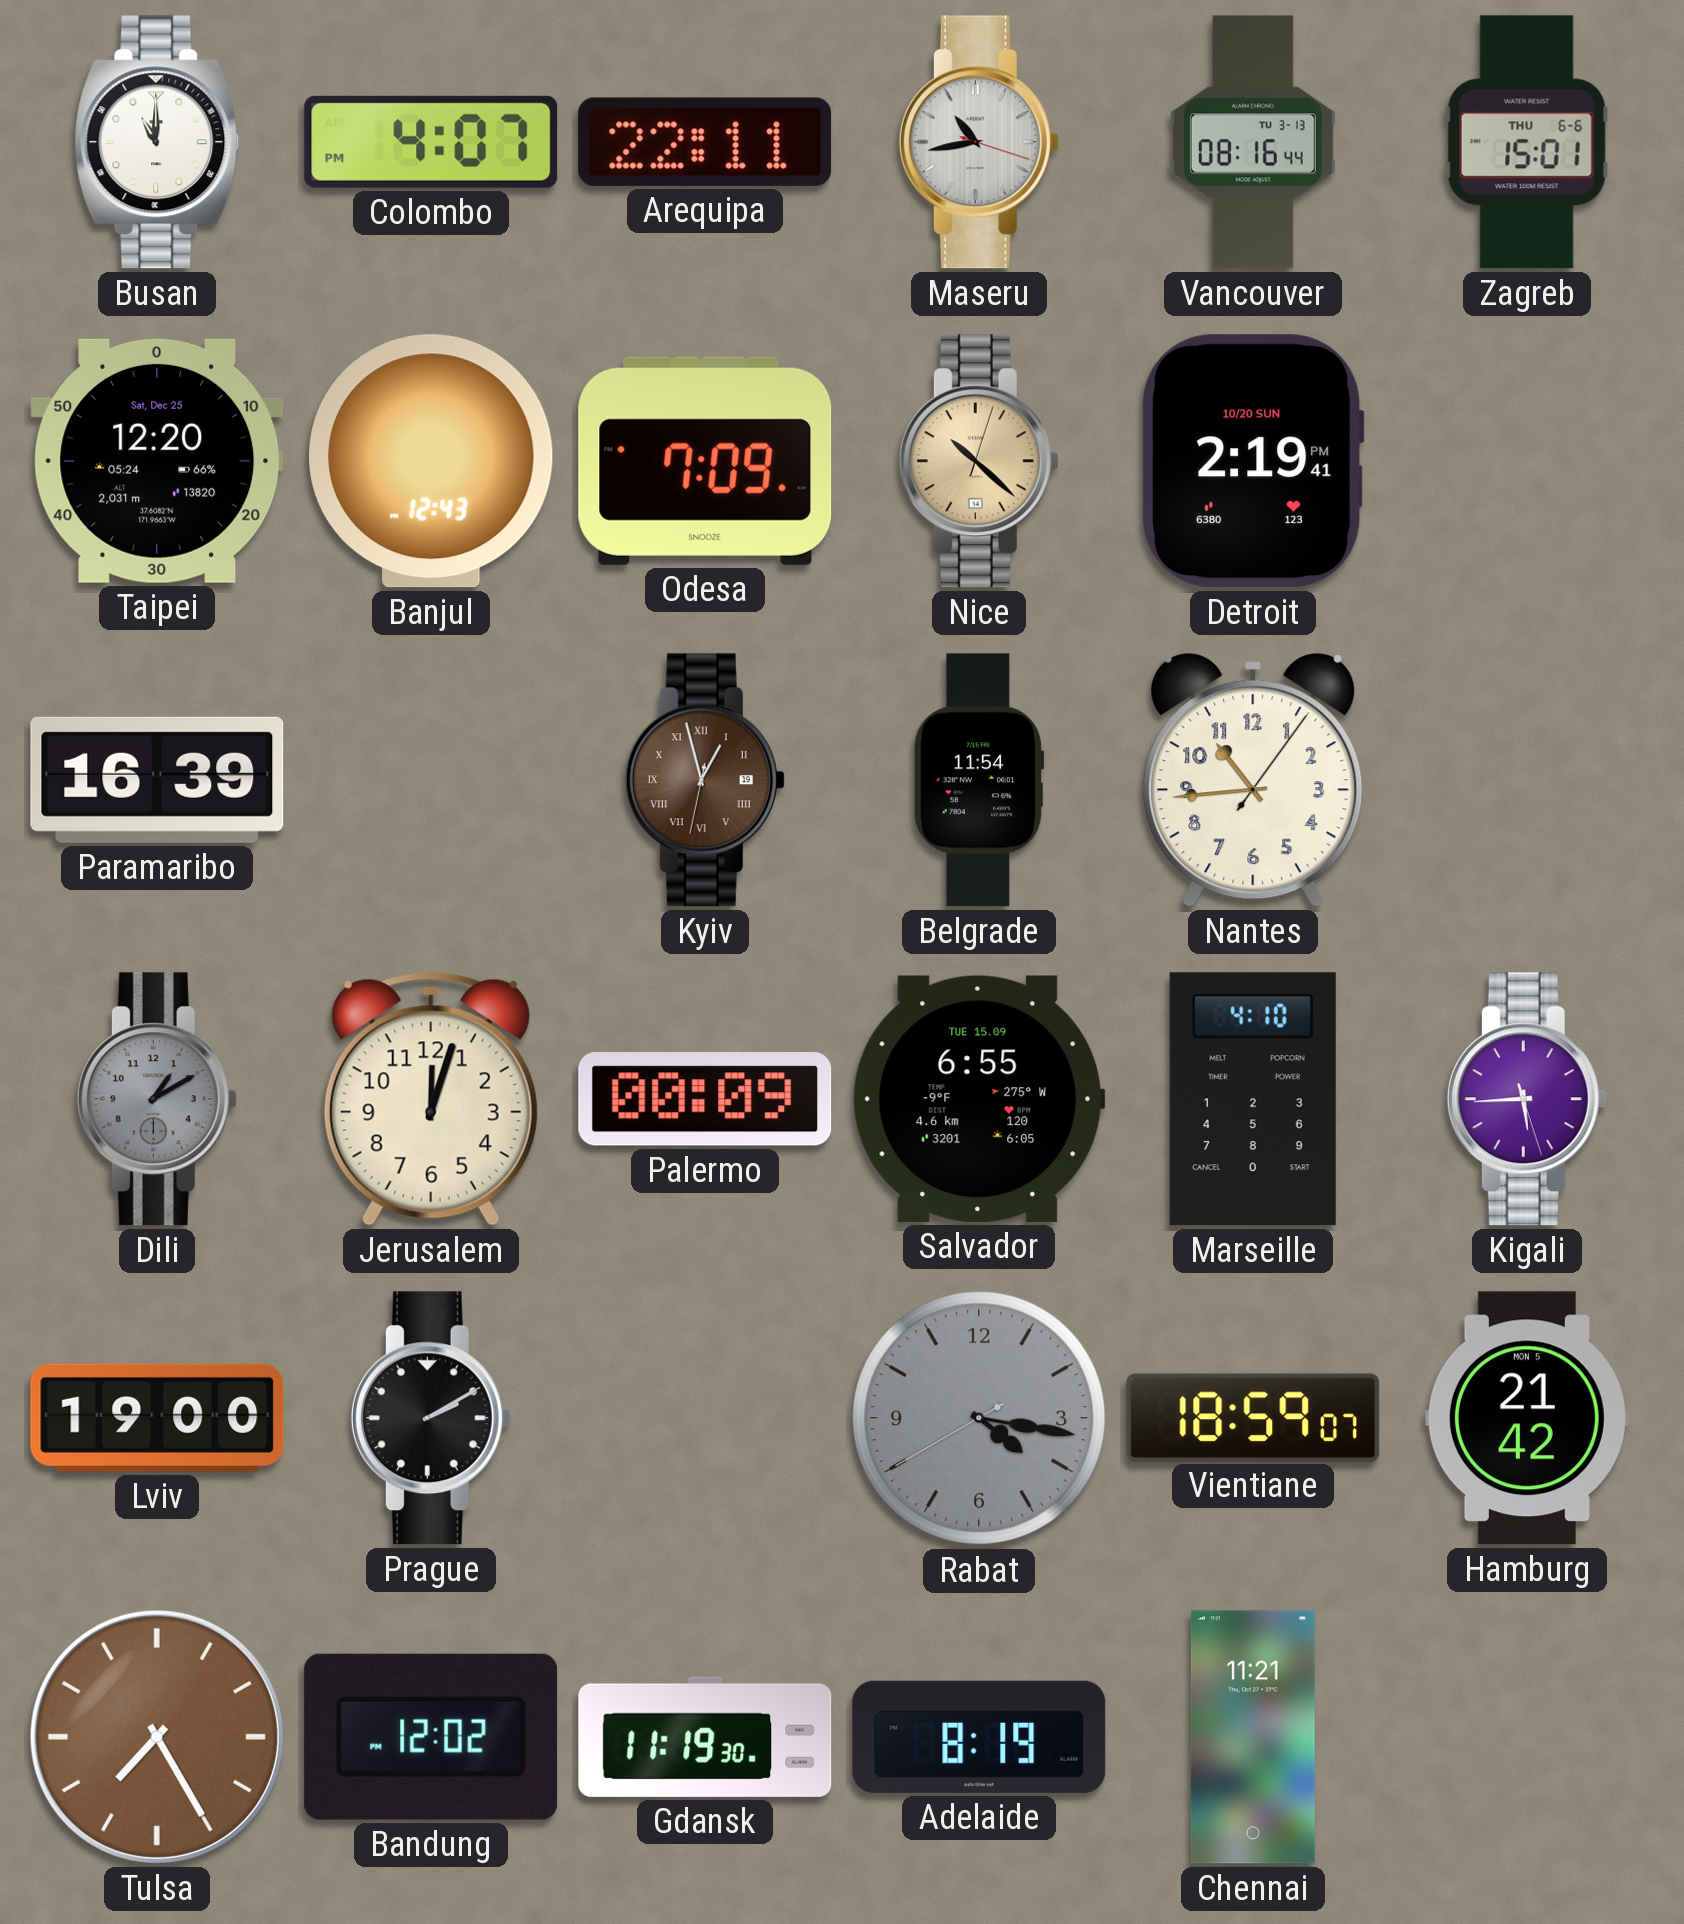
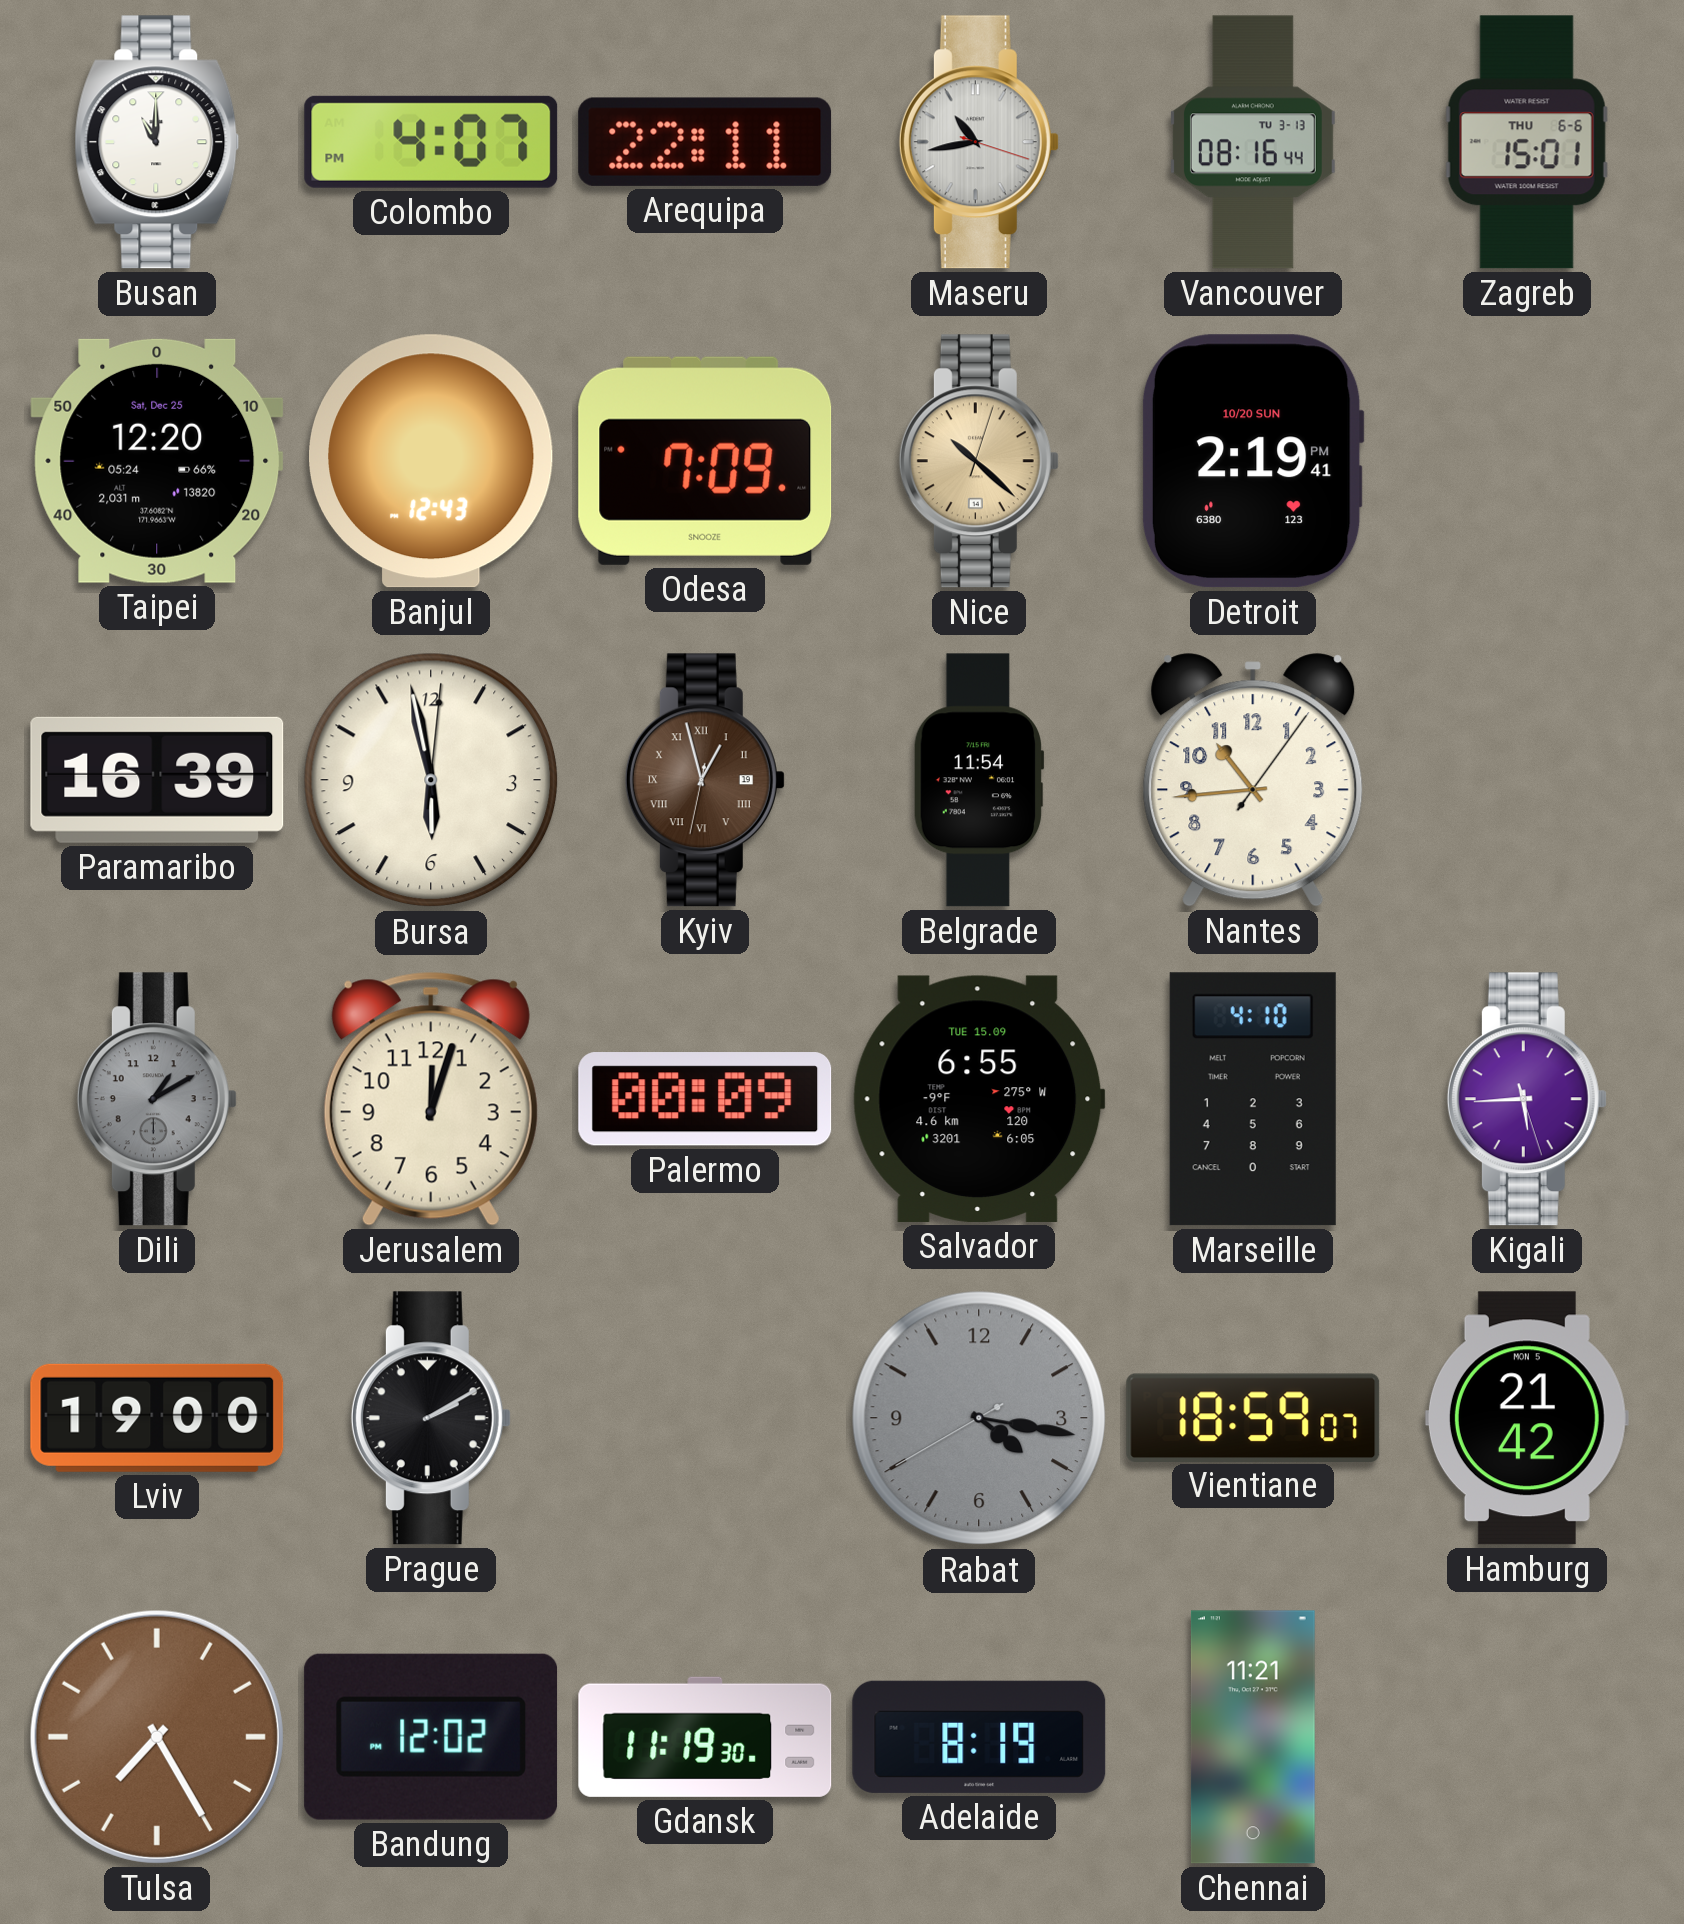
Bursa: none -> 5:58
